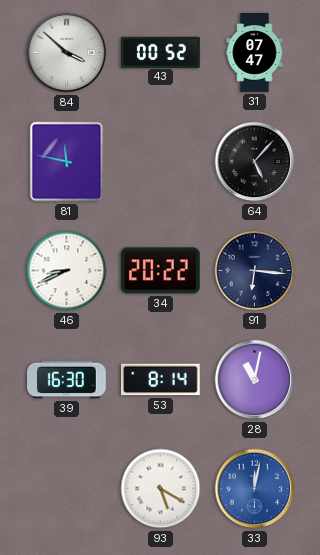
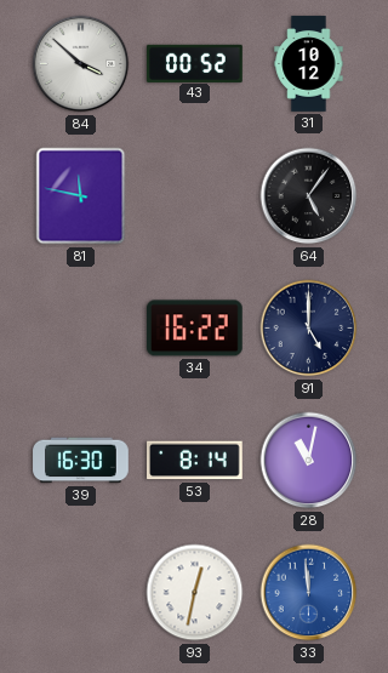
31: 07:47 -> 10:12
64: 5:07 -> 5:06
46: 8:41 -> none
34: 20:22 -> 16:22
91: 6:16 -> 5:00
93: 5:20 -> 12:32
33: 12:02 -> 11:59
